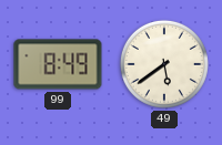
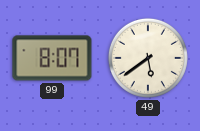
99: 8:49 -> 8:07
